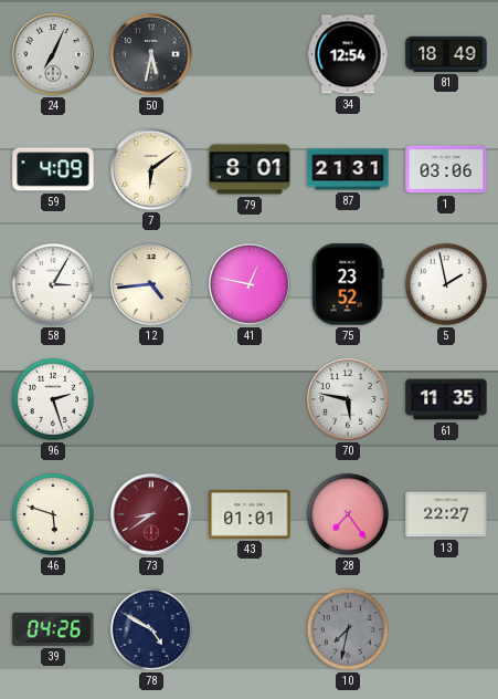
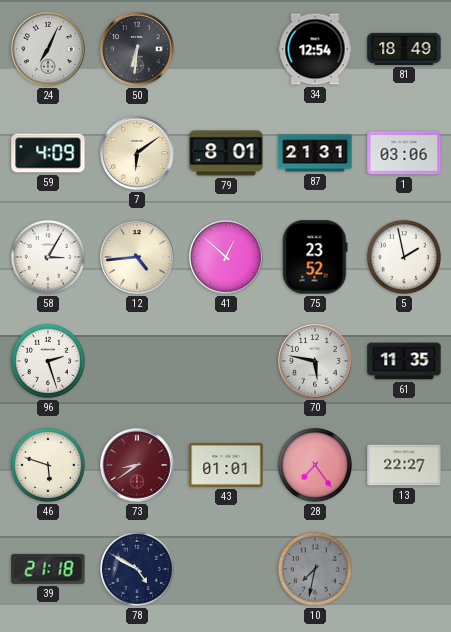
50: 5:32 -> 6:31
41: 12:47 -> 12:52
39: 04:26 -> 21:18
